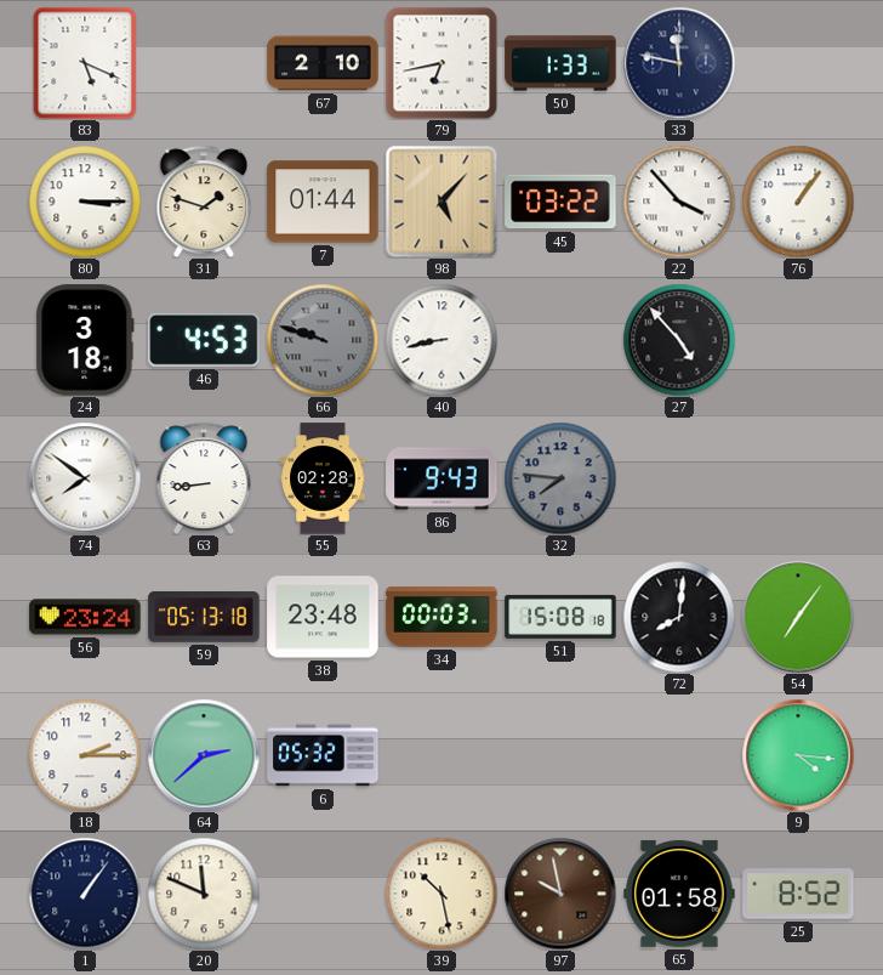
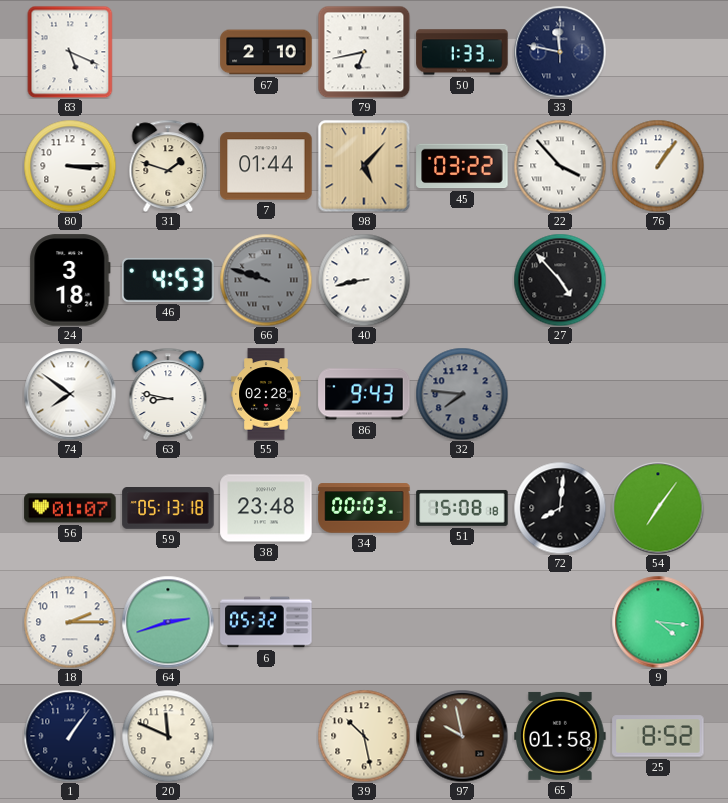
63: 8:44 -> 8:47
56: 23:24 -> 01:07
64: 2:38 -> 2:42
